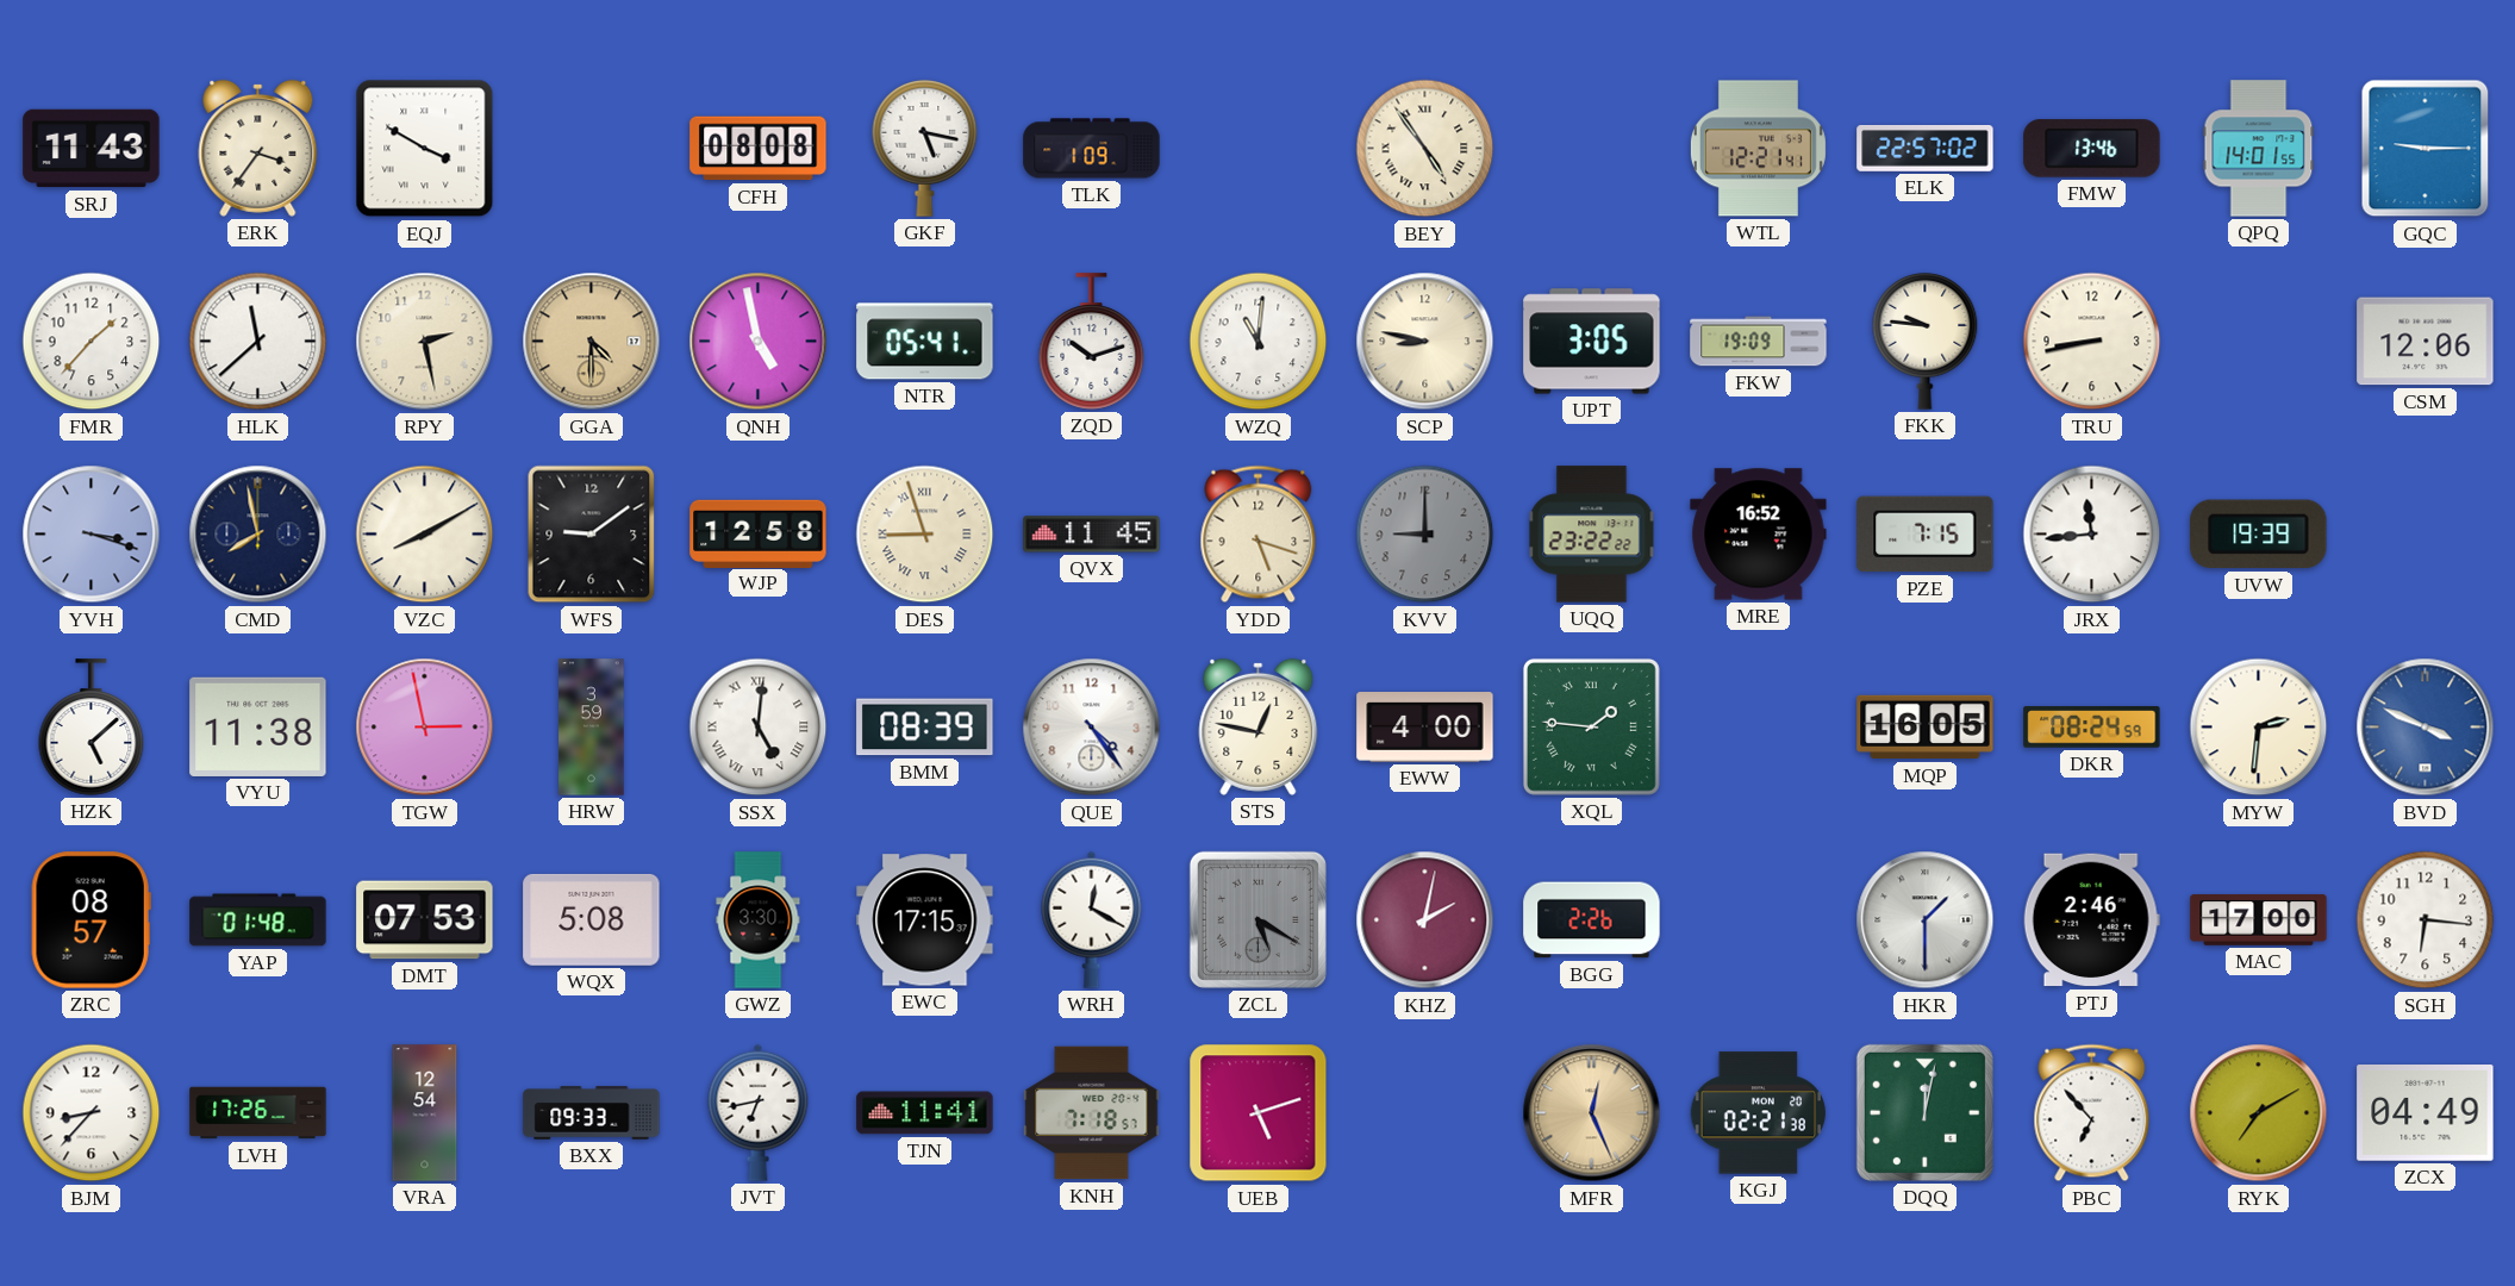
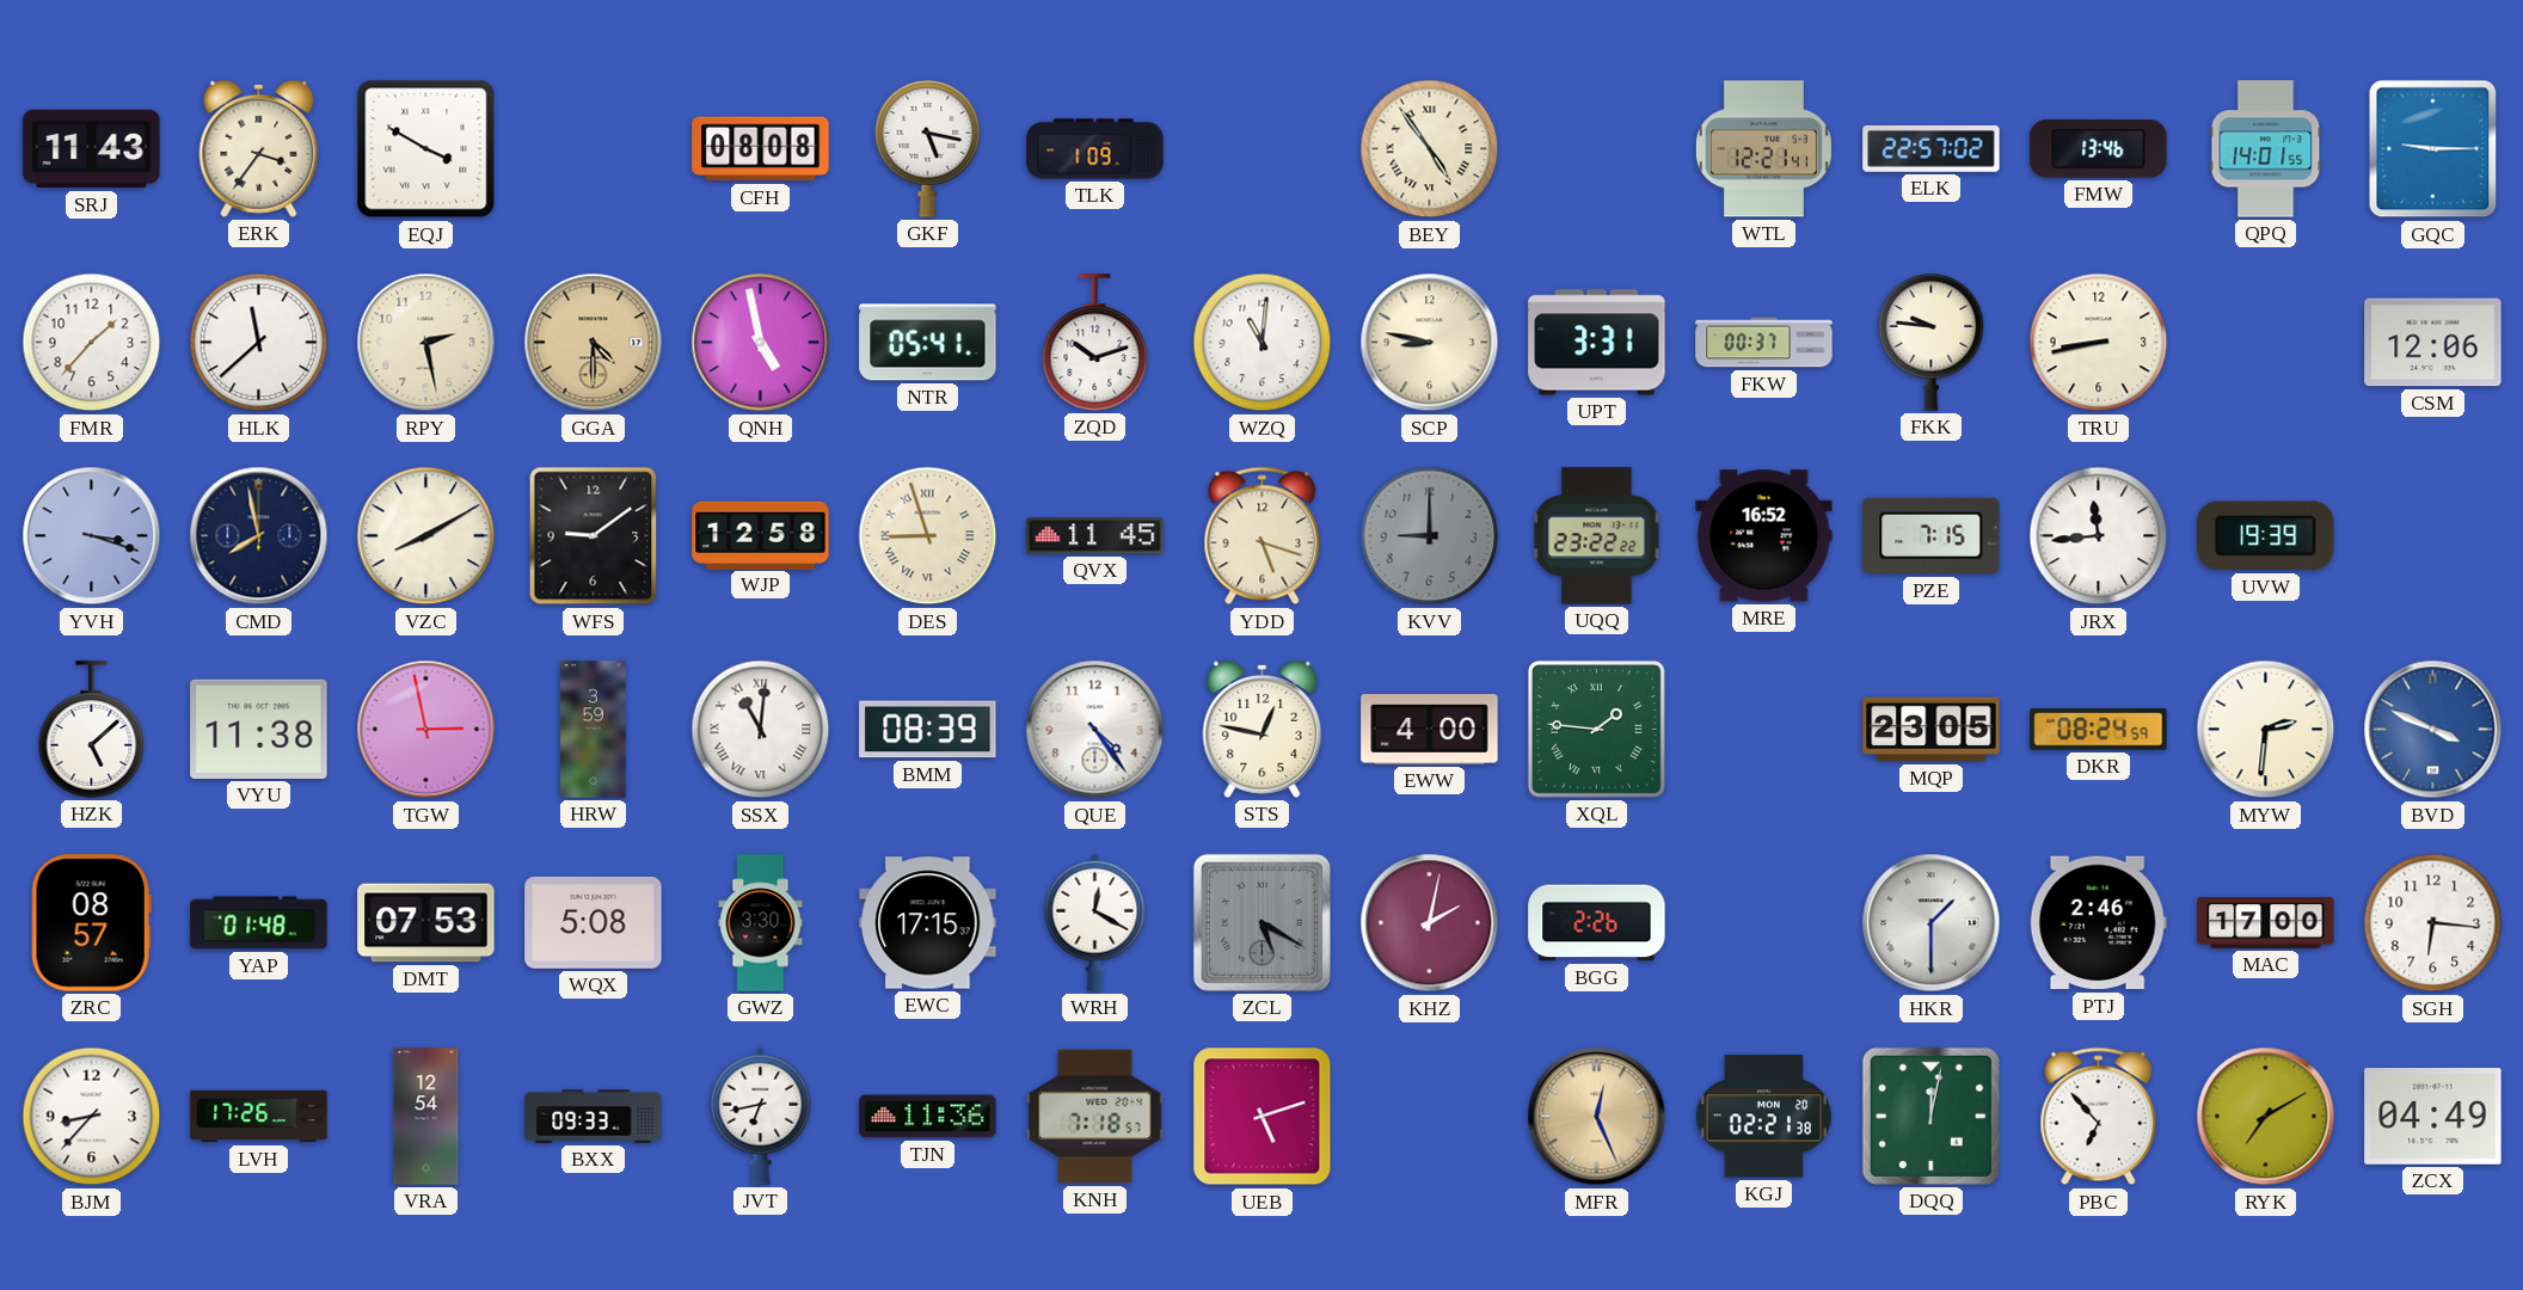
UPT: 3:05 -> 3:31
FKW: 19:09 -> 00:37
SSX: 5:01 -> 11:01
MQP: 16:05 -> 23:05
TJN: 11:41 -> 11:36
